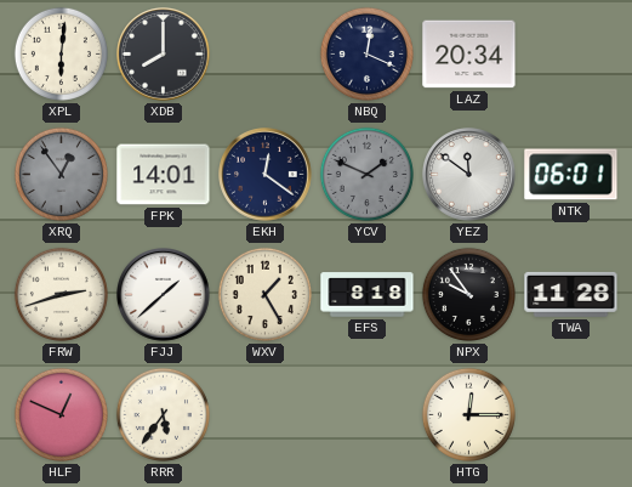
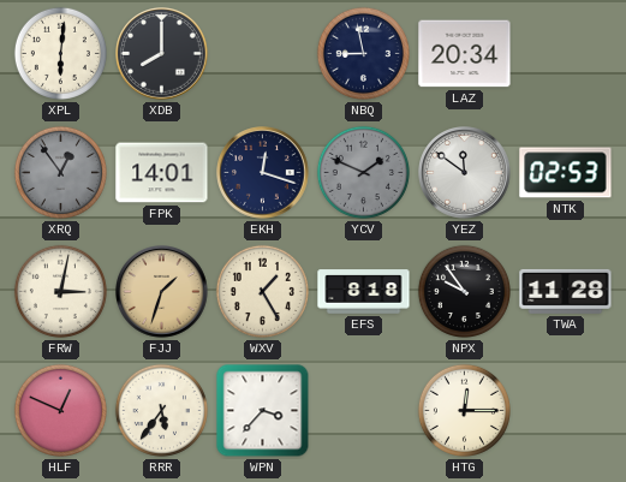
NBQ: 12:19 -> 8:58
EKH: 12:21 -> 12:18
NTK: 06:01 -> 02:53
FRW: 2:42 -> 3:02
FJJ: 1:38 -> 1:33
FJJ dial: white -> champagne
WPN: none -> 3:37
